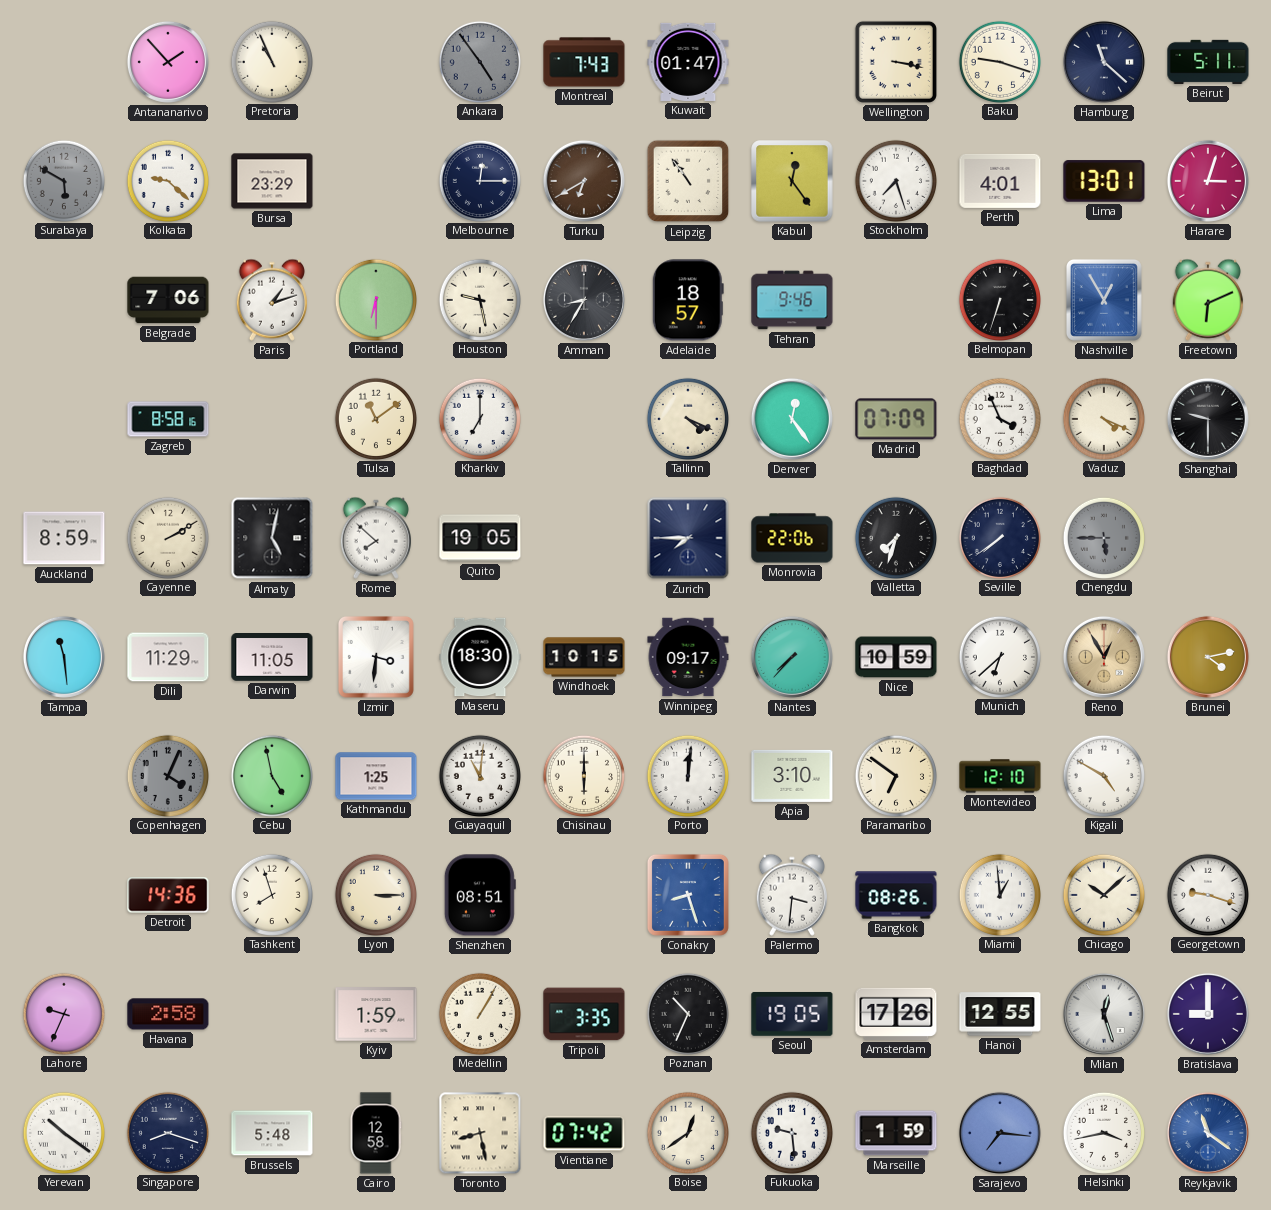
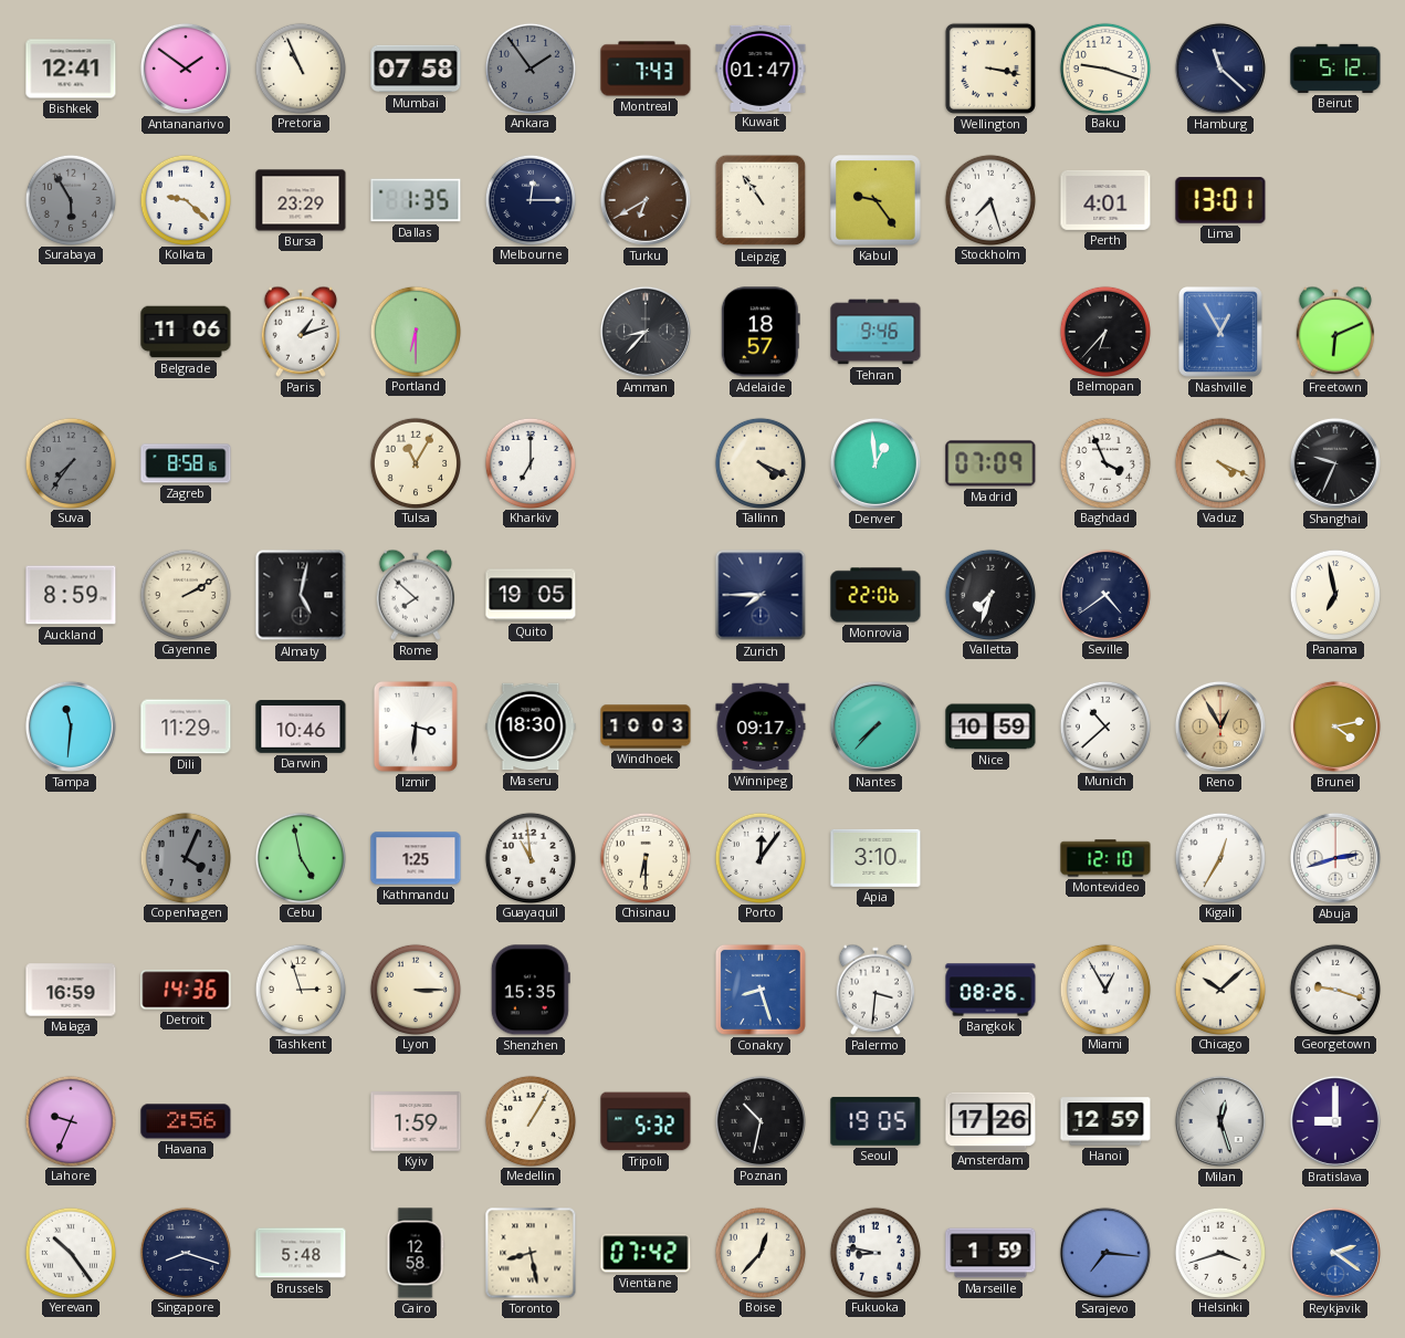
Bishkek: none -> 12:41
Antananarivo: 1:53 -> 1:51
Mumbai: none -> 07:58
Ankara: 4:54 -> 1:54
Beirut: 5:11 -> 5:12
Surabaya: 5:50 -> 5:55
Dallas: none -> 1:35
Kabul: 12:24 -> 9:24
Harare: 3:03 -> none
Belgrade: 7:06 -> 11:06
Houston: 9:28 -> none
Amman: 8:35 -> 8:37
Belmopan: 6:33 -> 6:37
Suva: none -> 7:36
Tulsa: 11:09 -> 11:05
Denver: 12:24 -> 12:59
Shanghai: 9:30 -> 9:34
Seville: 7:39 -> 4:39
Chengdu: 5:45 -> none
Panama: none -> 6:58
Tampa: 11:29 -> 11:31
Darwin: 11:05 -> 10:46
Windhoek: 10:15 -> 10:03
Munich: 6:38 -> 10:38
Guayaquil: 11:01 -> 10:59
Chisinau: 6:00 -> 6:30
Porto: 12:01 -> 12:06
Paramaribo: 6:51 -> none
Kigali: 4:50 -> 12:35
Abuja: none -> 2:42
Malaga: none -> 16:59
Tashkent: 7:57 -> 2:57
Shenzhen: 08:51 -> 15:35
Miami: 12:59 -> 12:55
Havana: 2:58 -> 2:56
Tripoli: 3:35 -> 5:32
Poznan: 10:34 -> 10:32
Hanoi: 12:55 -> 12:59
Yerevan: 10:21 -> 10:24
Boise: 12:39 -> 12:37
Fukuoka: 9:29 -> 8:47
Helsinki: 3:43 -> 3:42
Reykjavik: 11:21 -> 2:21
